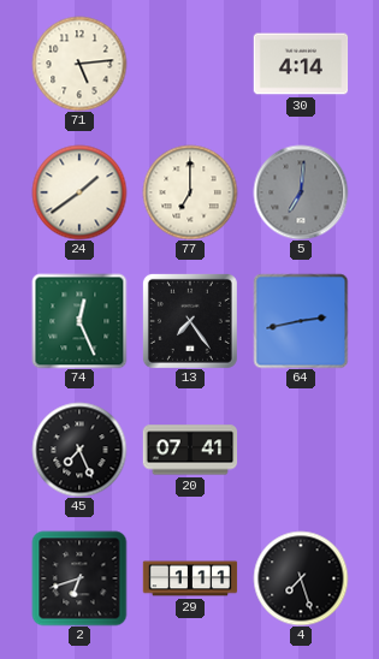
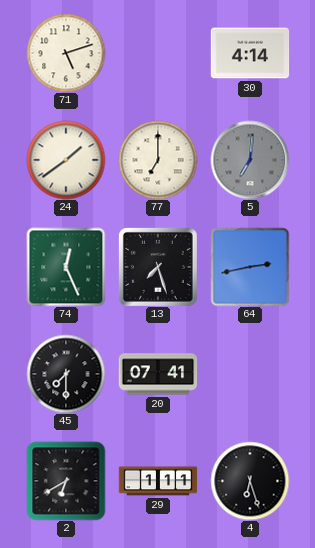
71: 5:14 -> 5:12
13: 7:24 -> 7:27
45: 7:26 -> 7:30
2: 6:42 -> 6:40
4: 7:27 -> 6:27
